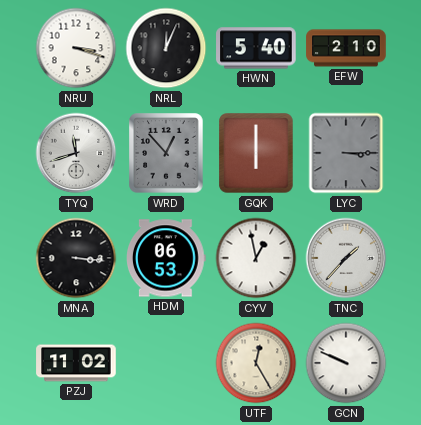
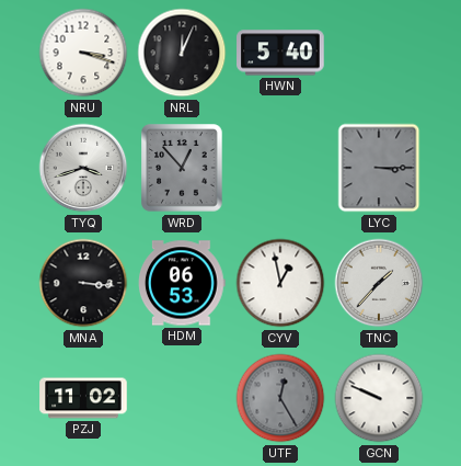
EFW: 2:10 -> none
TYQ: 11:42 -> 3:42
GQK: 6:00 -> none
UTF dial: cream -> grey
